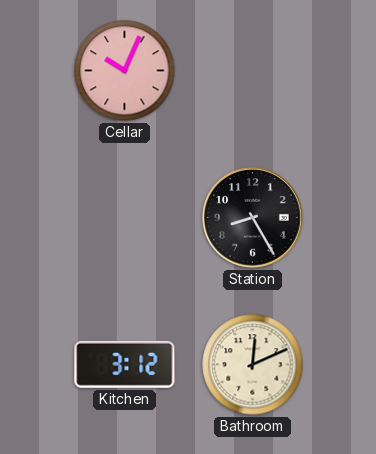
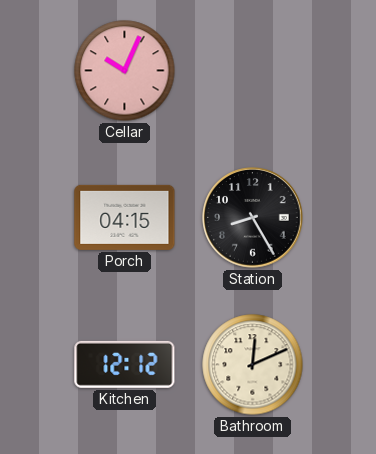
Porch: none -> 04:15
Kitchen: 3:12 -> 12:12
